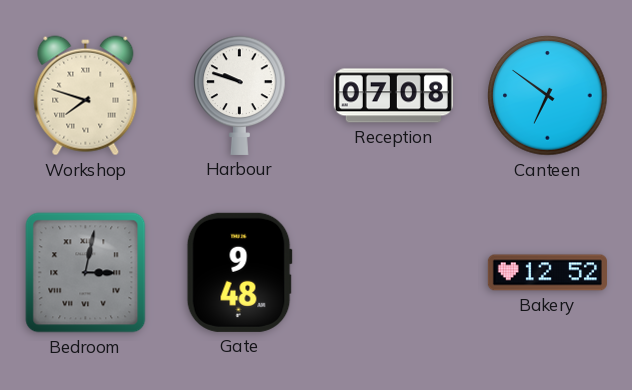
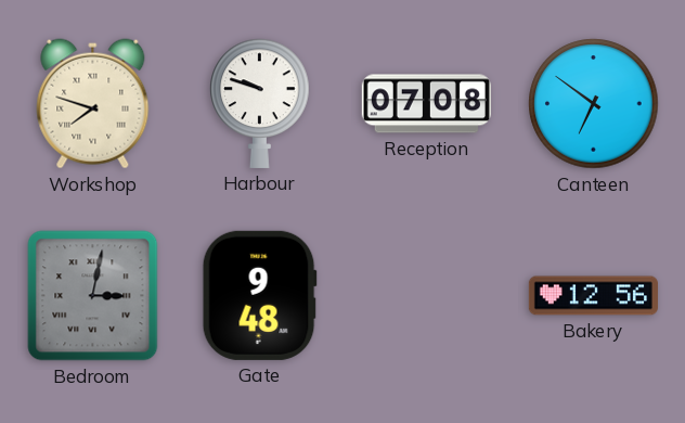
Bakery: 12:52 -> 12:56
